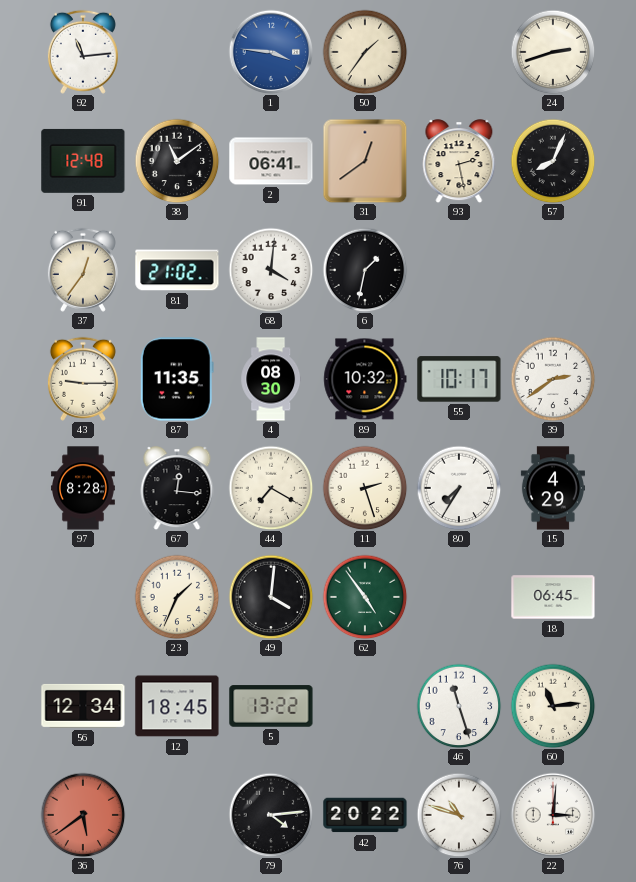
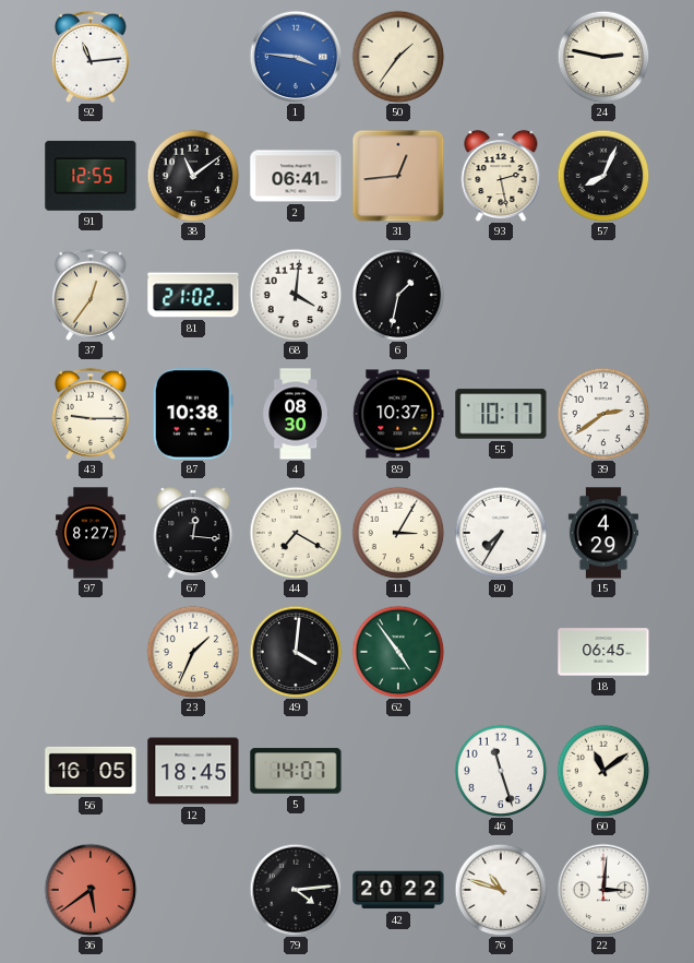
24: 2:42 -> 2:47
91: 12:48 -> 12:55
31: 12:39 -> 12:44
87: 11:35 -> 10:38
89: 10:32 -> 10:37
97: 8:28 -> 8:27
11: 2:27 -> 3:05
56: 12:34 -> 16:05
5: 13:22 -> 14:07
60: 11:14 -> 11:09
